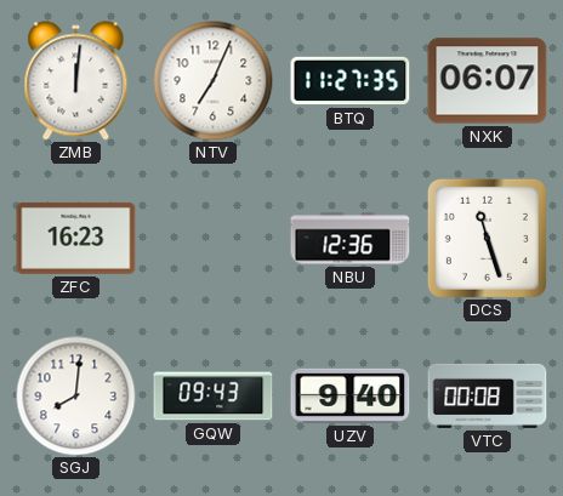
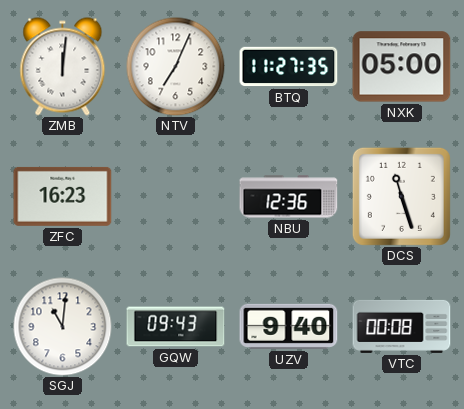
NXK: 06:07 -> 05:00
SGJ: 8:01 -> 11:01
